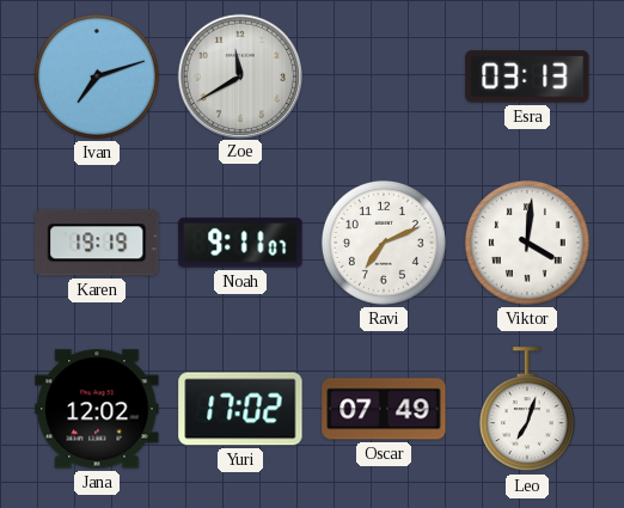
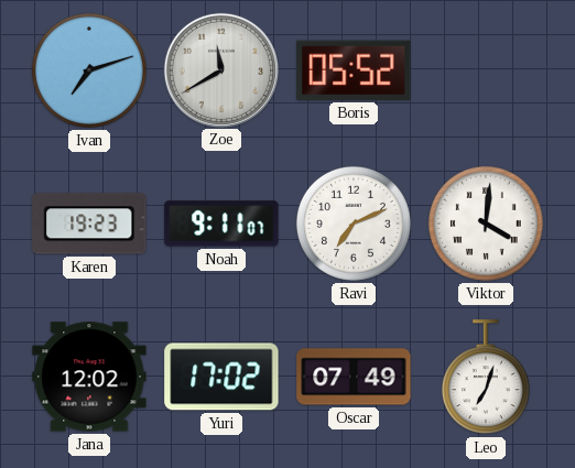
Boris: none -> 05:52
Esra: 03:13 -> none
Karen: 19:19 -> 19:23
